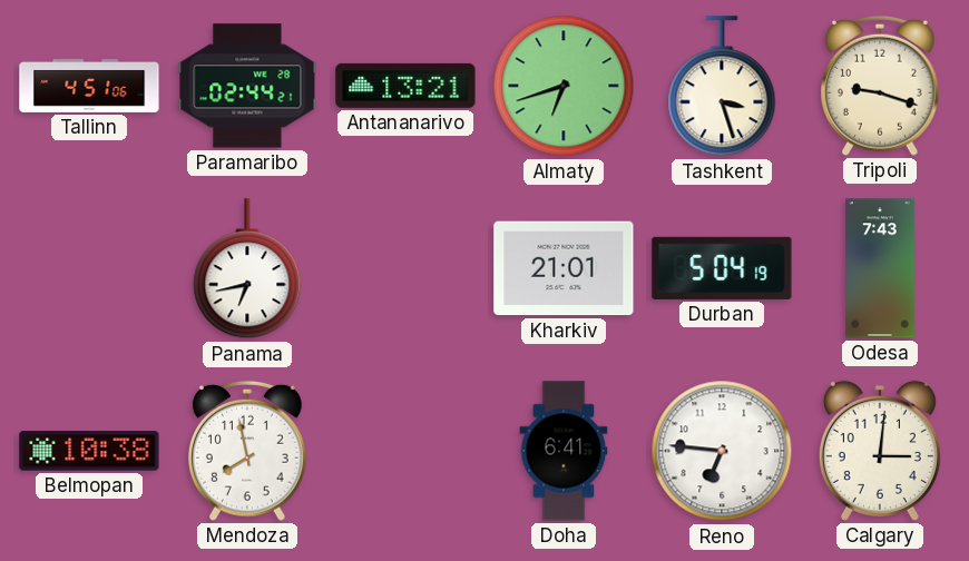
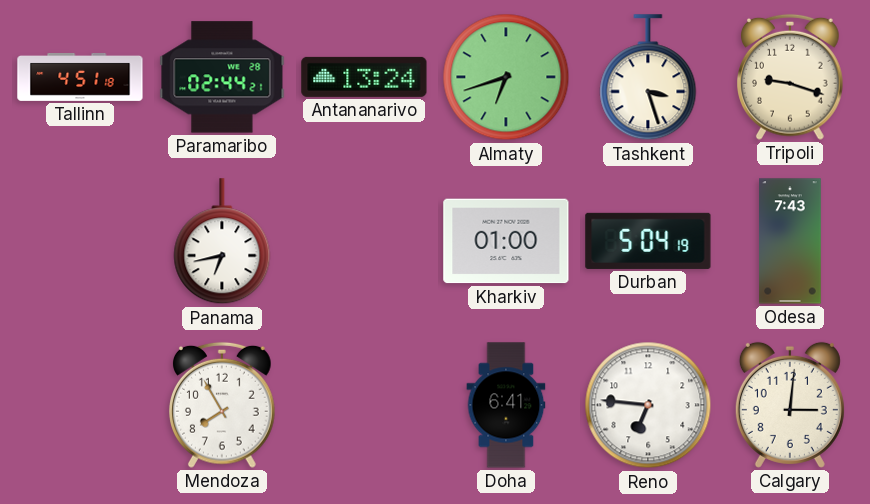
Tallinn: 4:51:06 -> 4:51:18
Antananarivo: 13:21 -> 13:24
Kharkiv: 21:01 -> 01:00
Belmopan: 10:38 -> none
Mendoza: 7:58 -> 7:55
